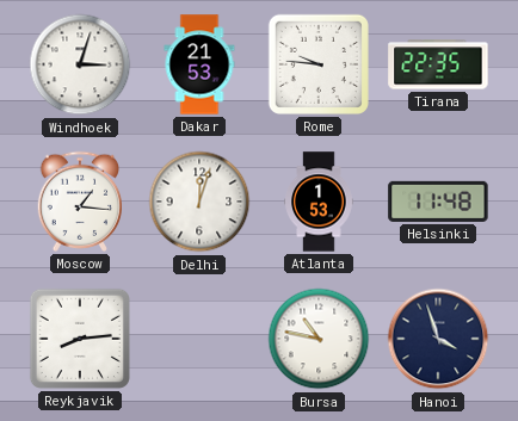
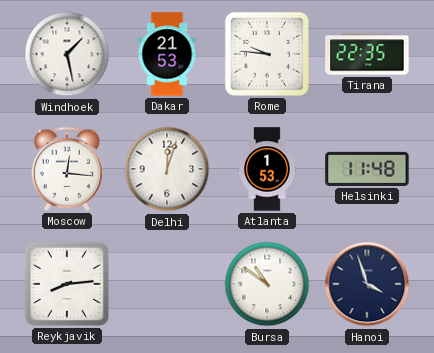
Windhoek: 3:03 -> 1:28
Moscow: 1:16 -> 12:16
Bursa: 10:47 -> 10:51
